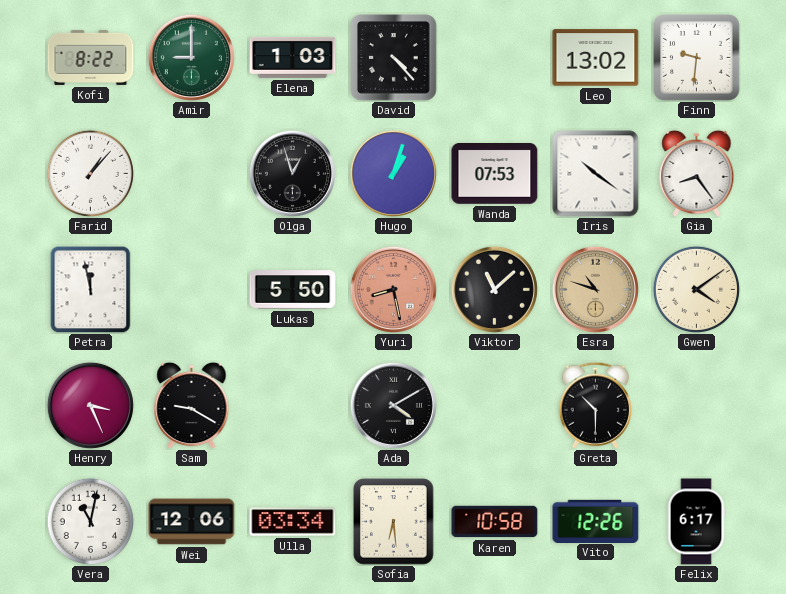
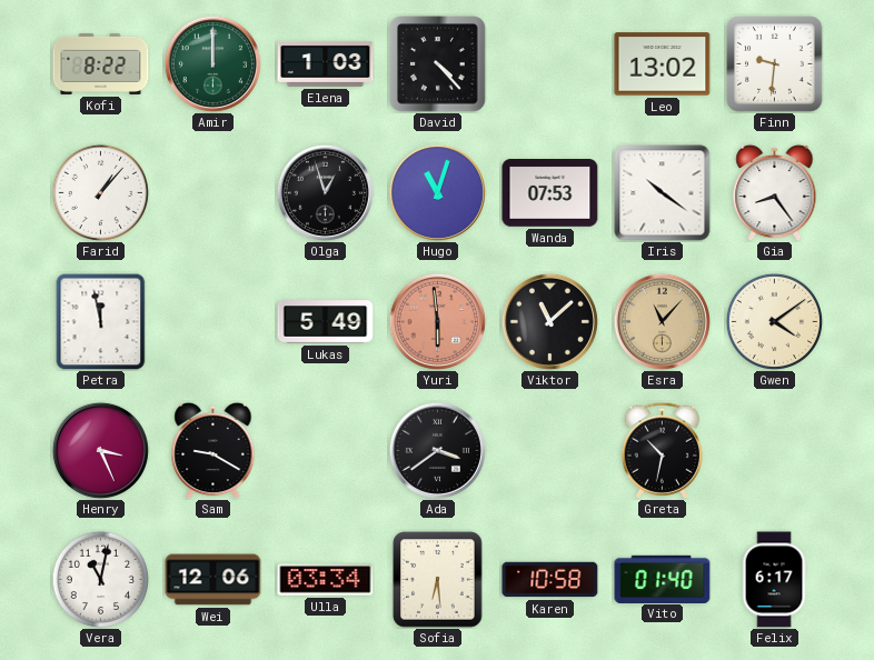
Amir: 9:00 -> 12:00
Hugo: 1:03 -> 11:03
Lukas: 5:50 -> 5:49
Yuri: 8:28 -> 5:59
Esra: 10:48 -> 11:07
Ada: 4:10 -> 3:39
Greta: 10:30 -> 10:32
Vito: 12:26 -> 01:40
